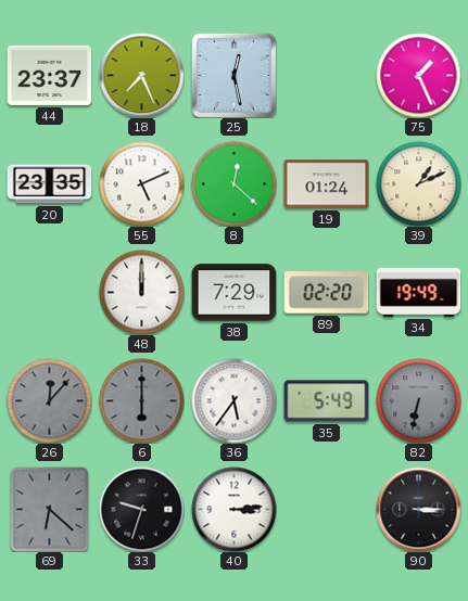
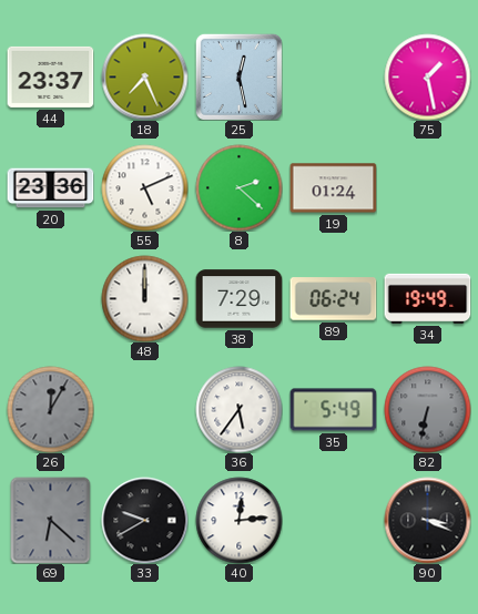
75: 1:26 -> 1:28
20: 23:35 -> 23:36
8: 12:22 -> 2:22
39: 1:11 -> none
89: 02:20 -> 06:24
26: 12:07 -> 12:05
6: 6:00 -> none
33: 9:33 -> 9:40
40: 3:14 -> 12:14
90: 3:15 -> 3:19
